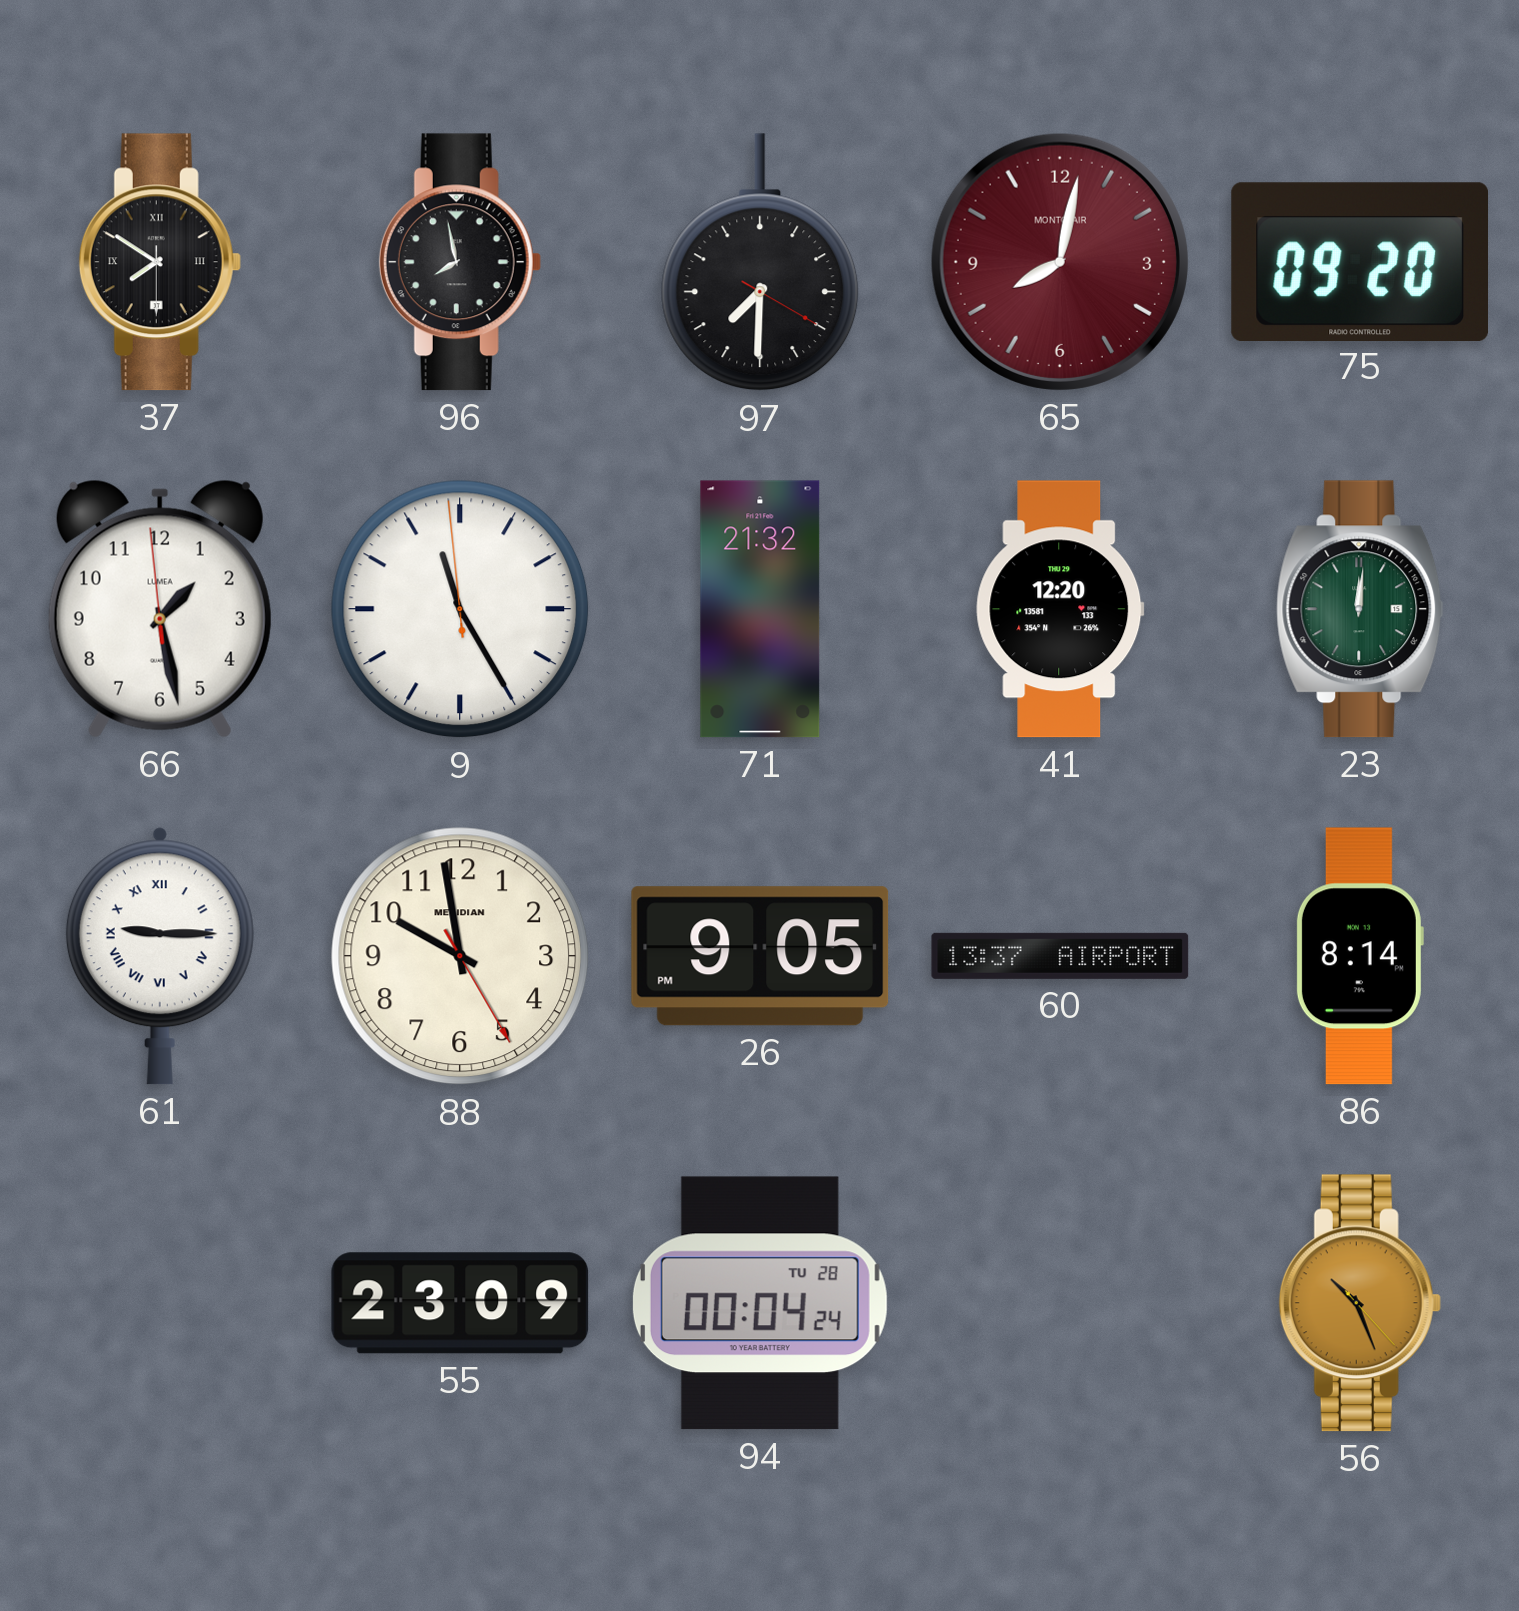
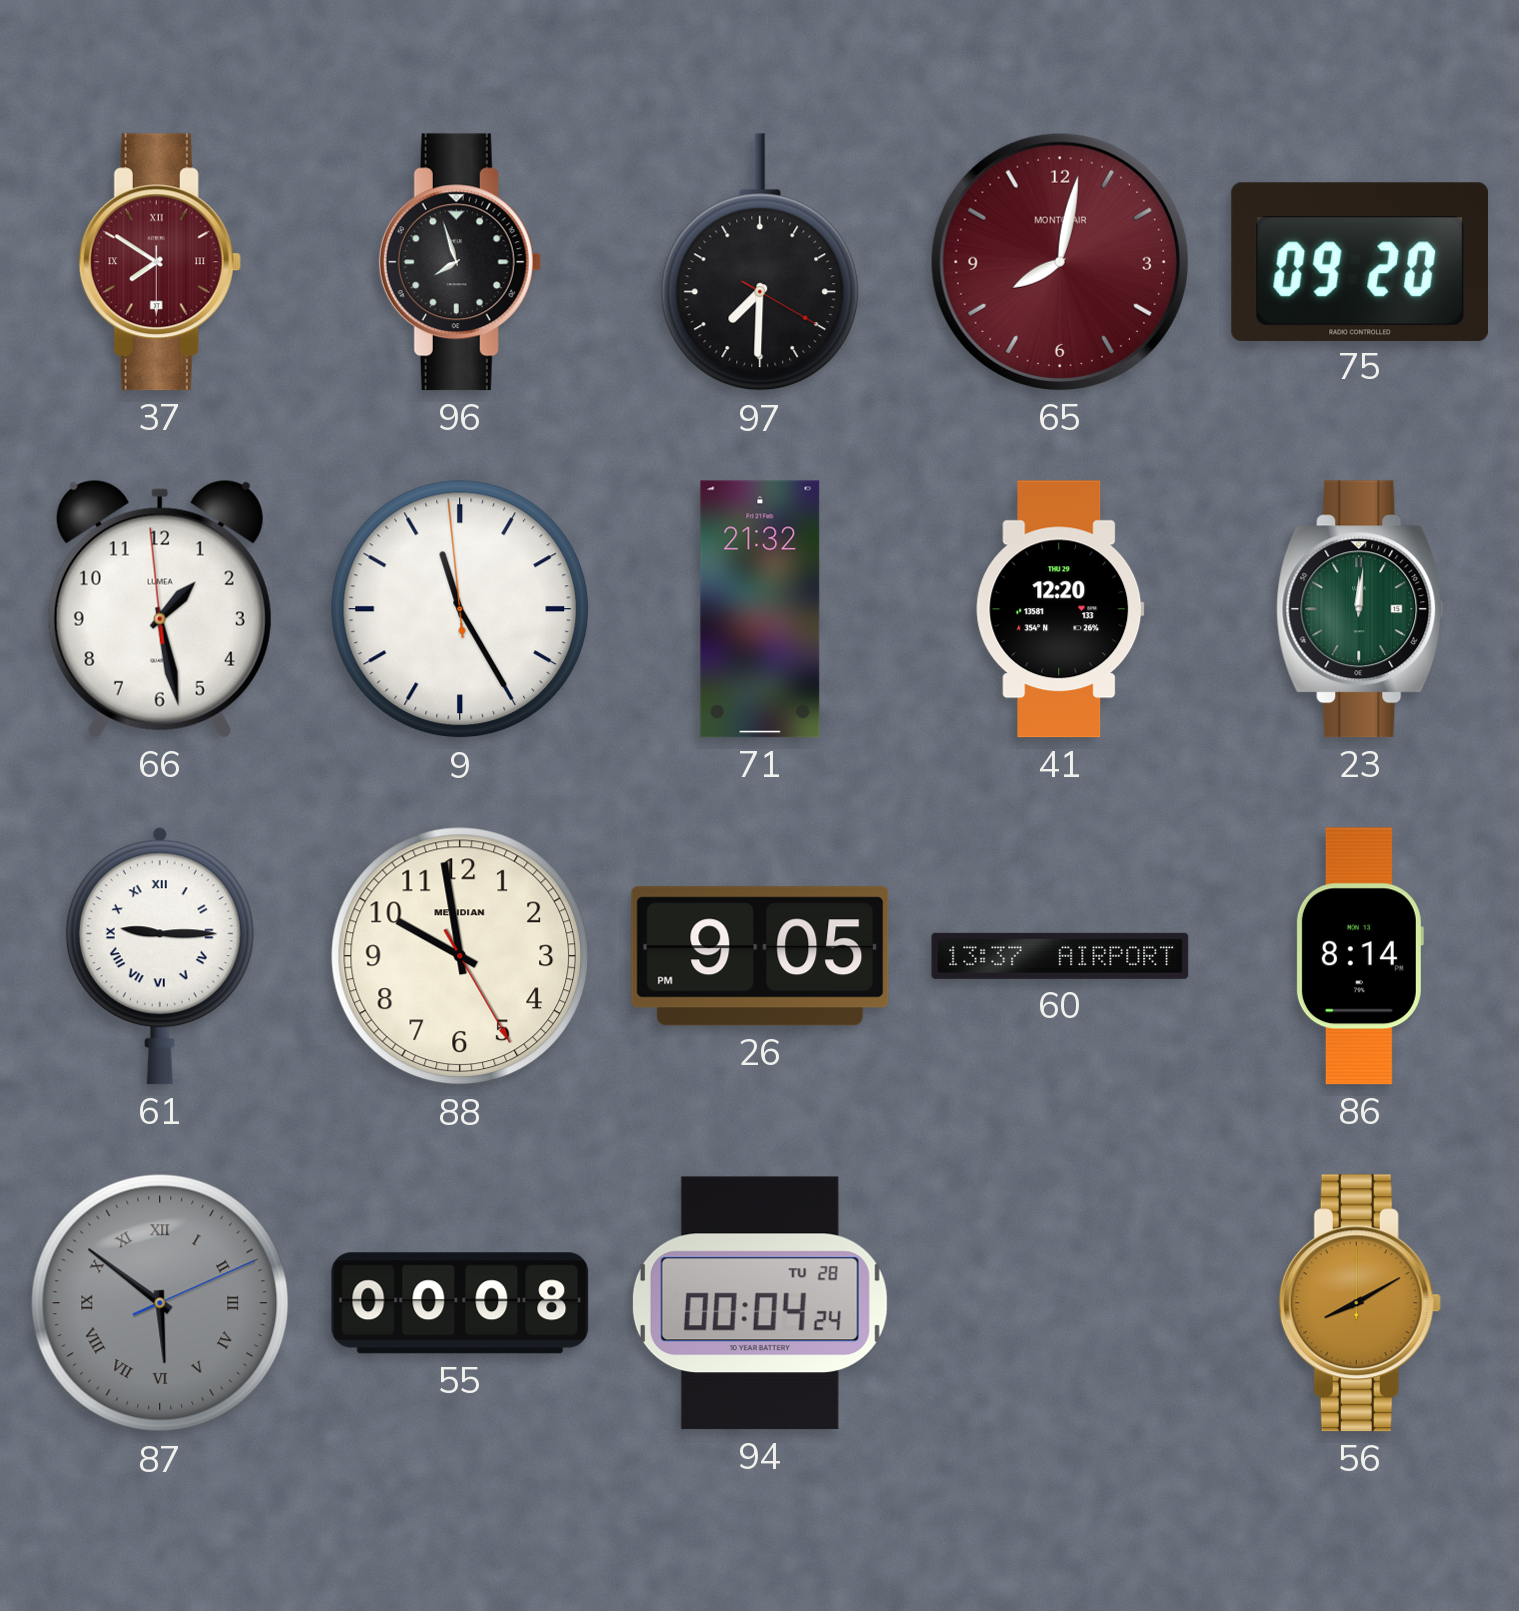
37 dial: black -> burgundy
96: 7:58 -> 7:57
87: none -> 5:51
55: 23:09 -> 00:08
56: 10:26 -> 8:10
